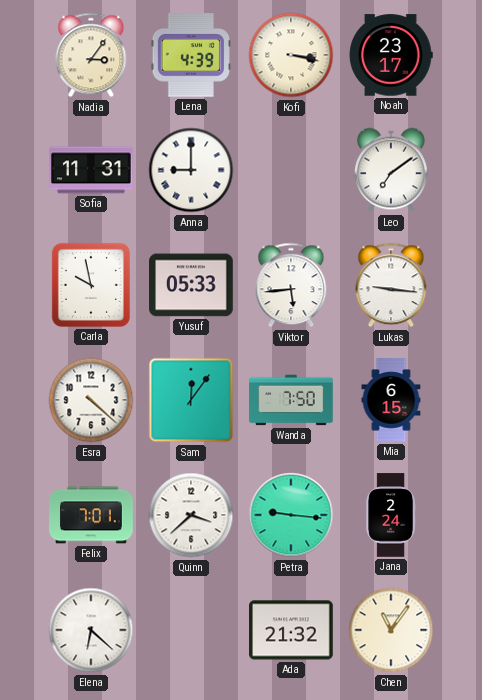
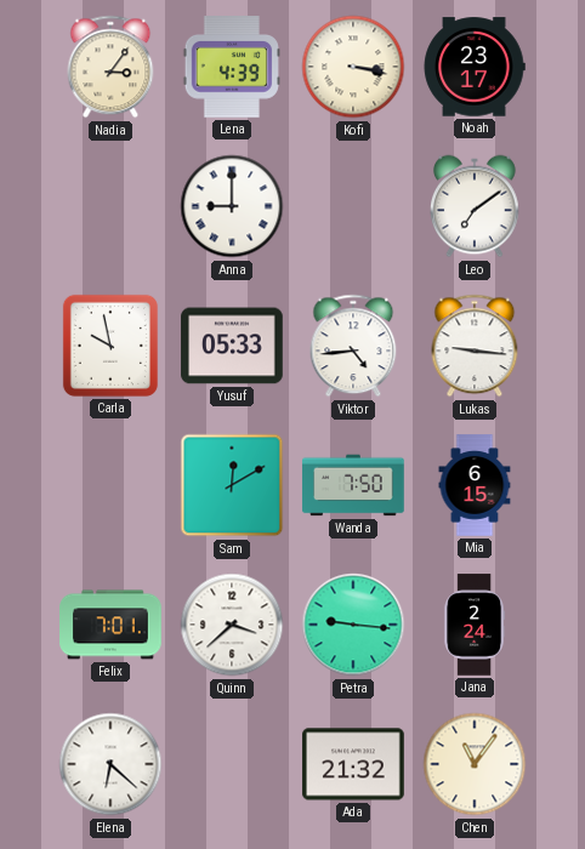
Sofia: 11:31 -> none
Viktor: 5:44 -> 4:44
Esra: 4:22 -> none
Sam: 12:06 -> 12:10
